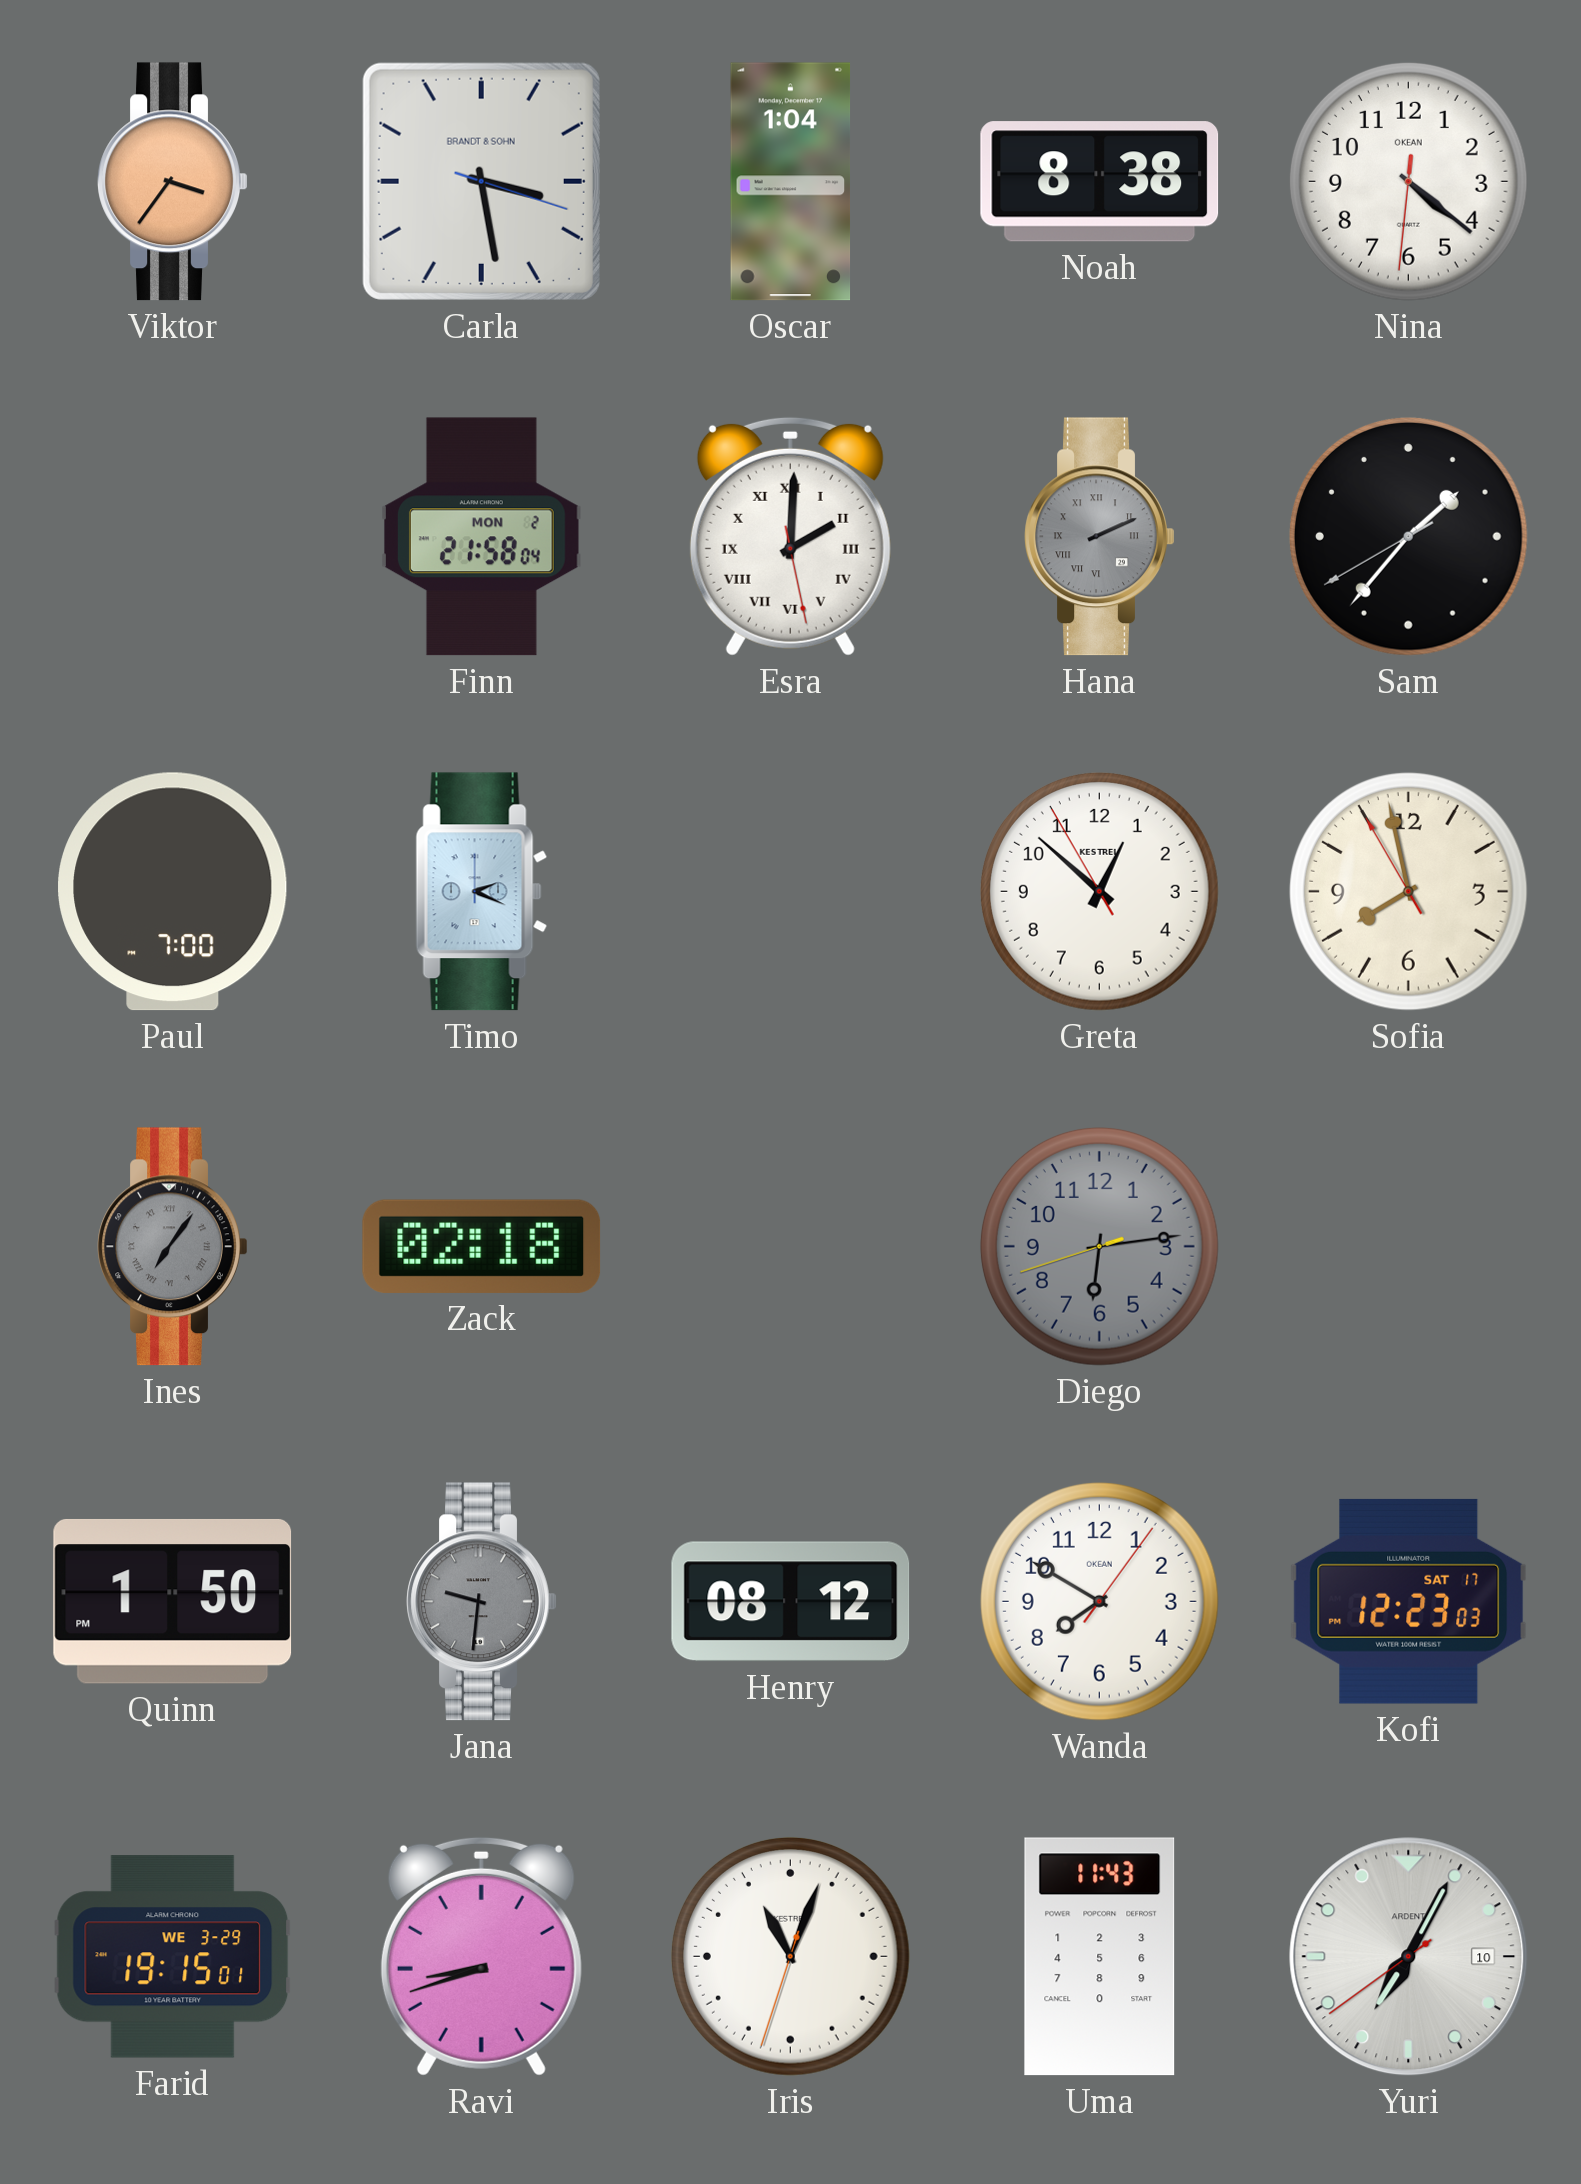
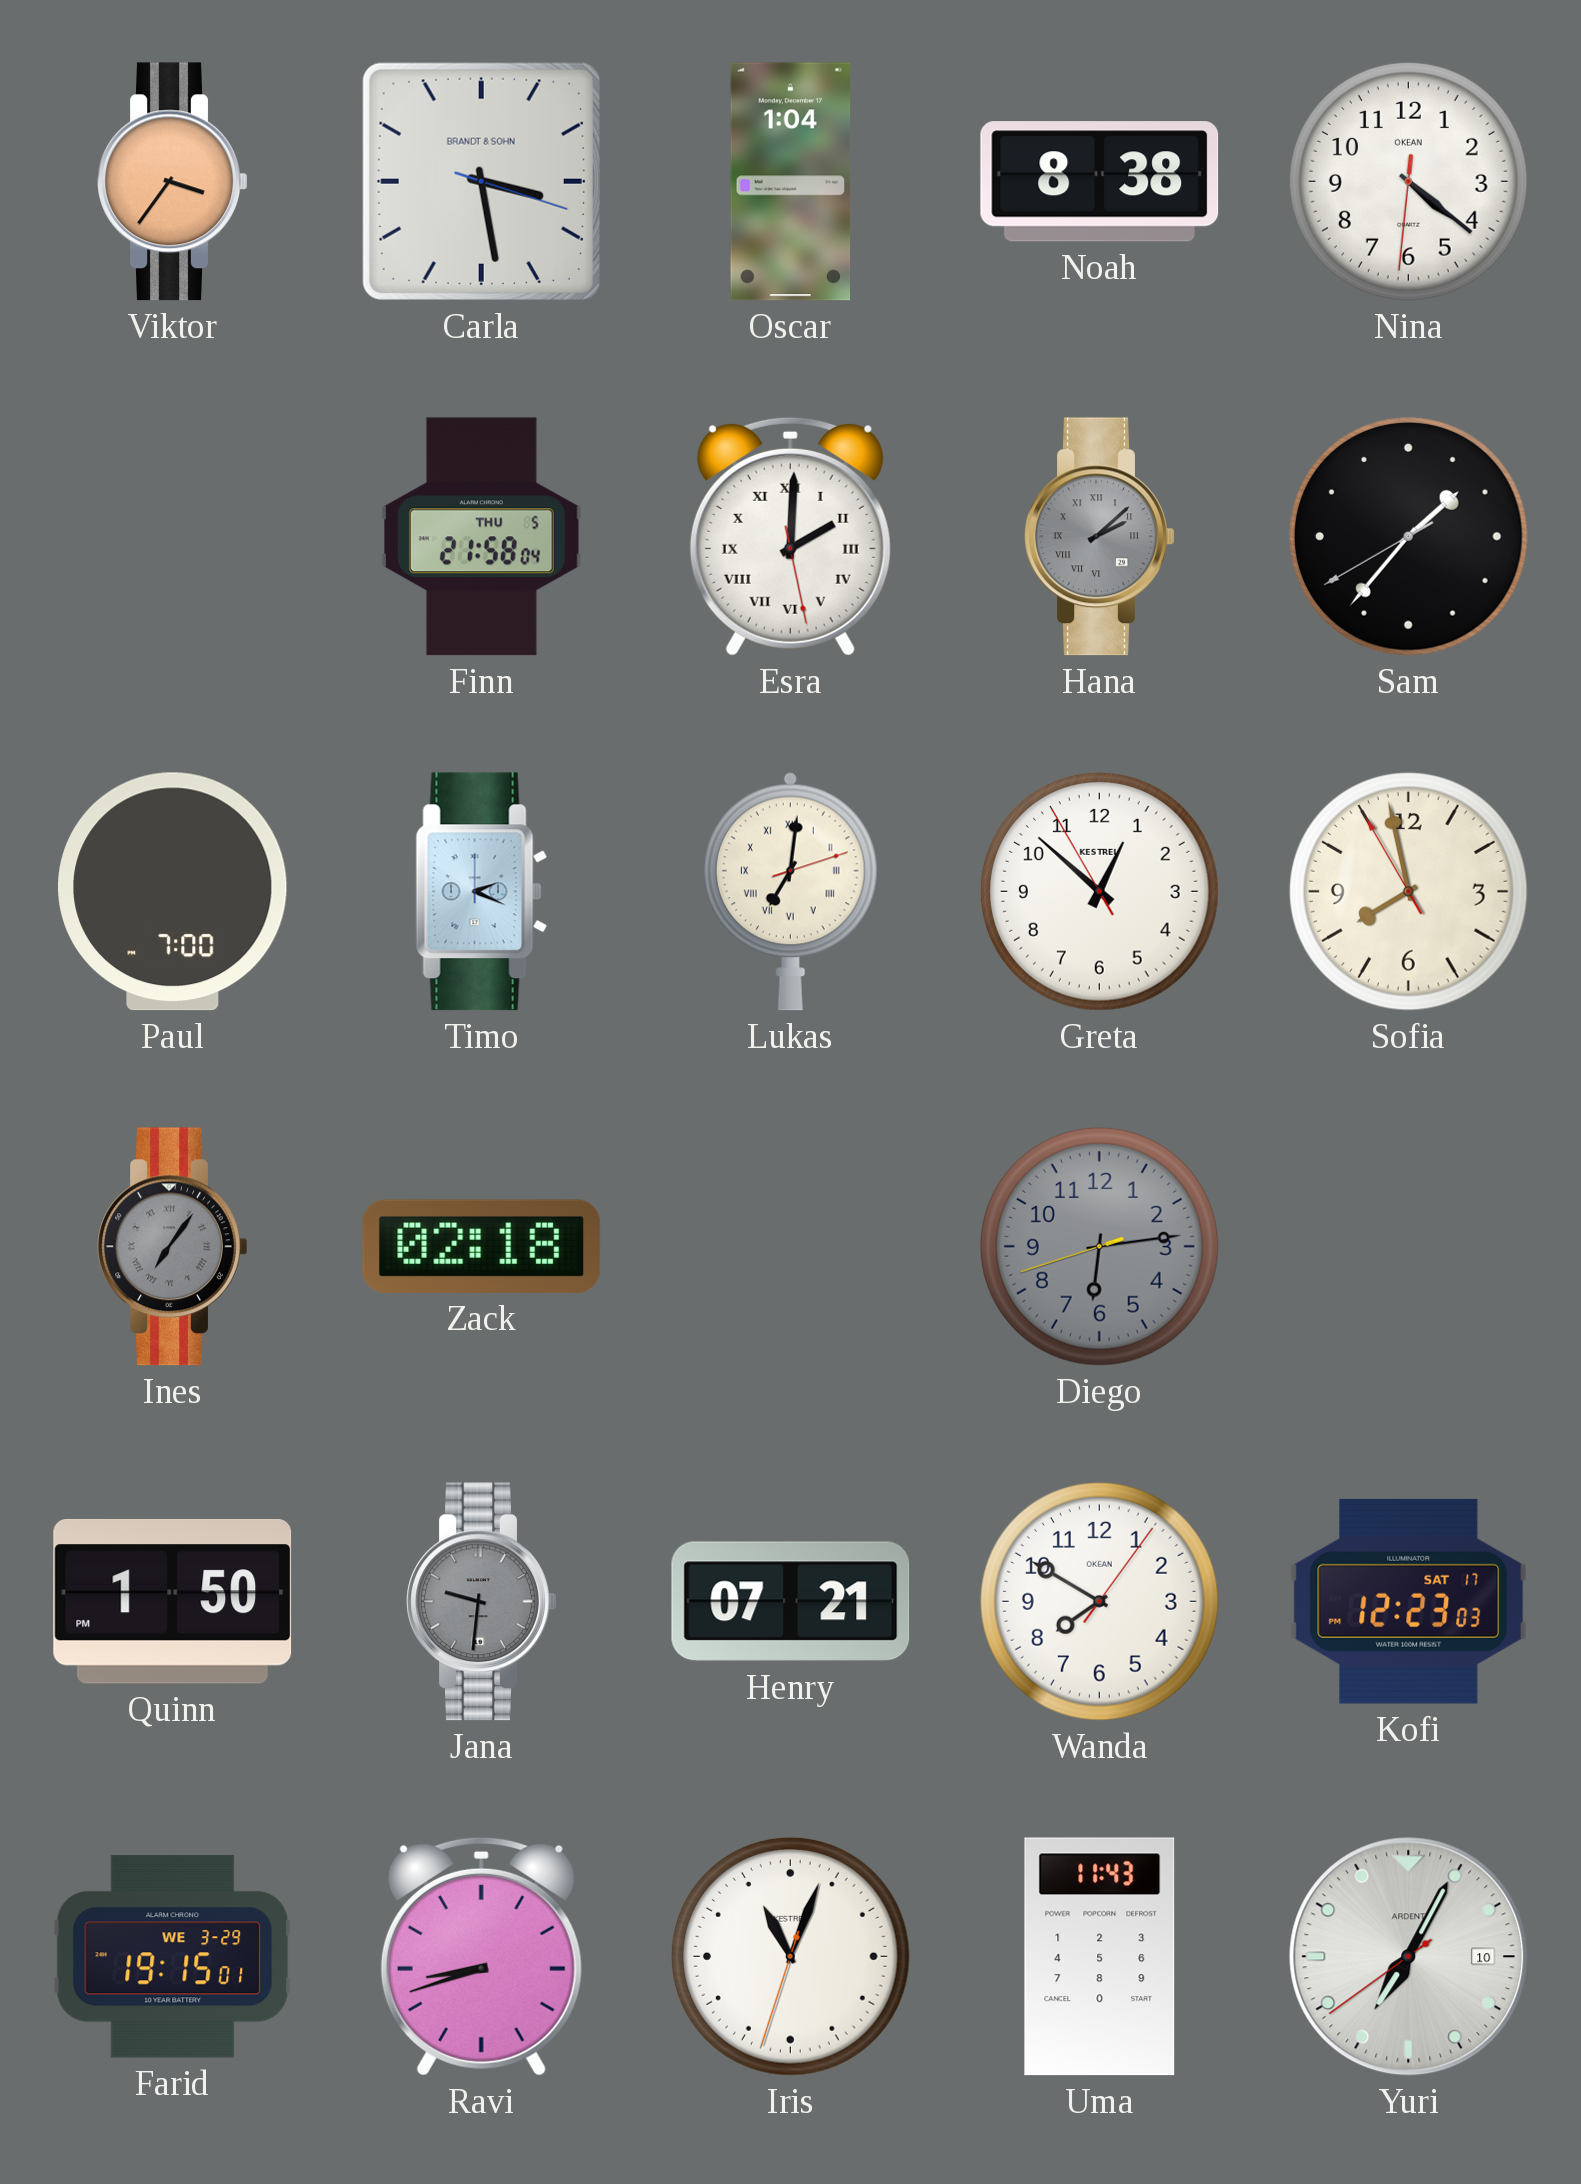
Finn date: MON 2 -> THU 5
Hana: 2:11 -> 2:08
Lukas: none -> 7:01
Henry: 08:12 -> 07:21
